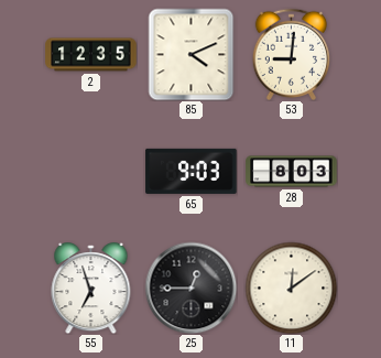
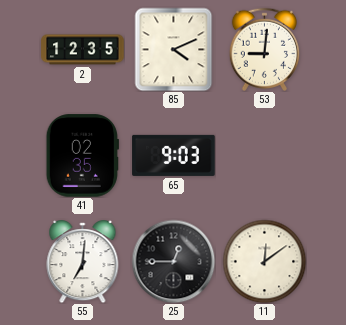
41: none -> 02:35
28: 8:03 -> none
55: 6:57 -> 7:01
